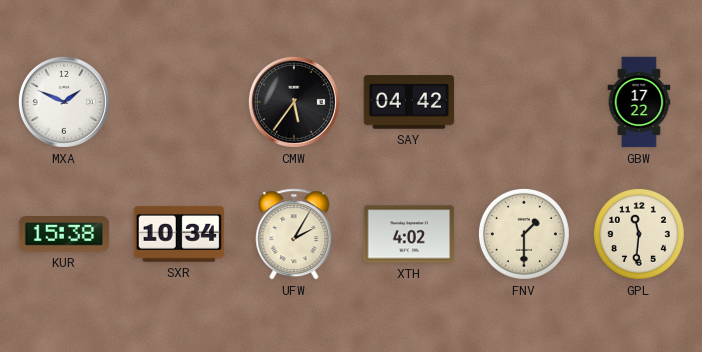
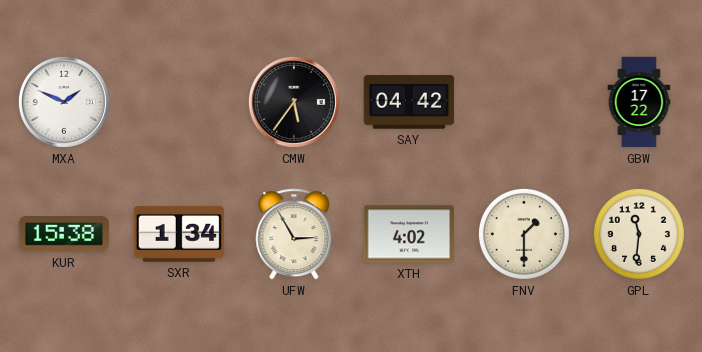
SXR: 10:34 -> 1:34
UFW: 2:05 -> 2:55
